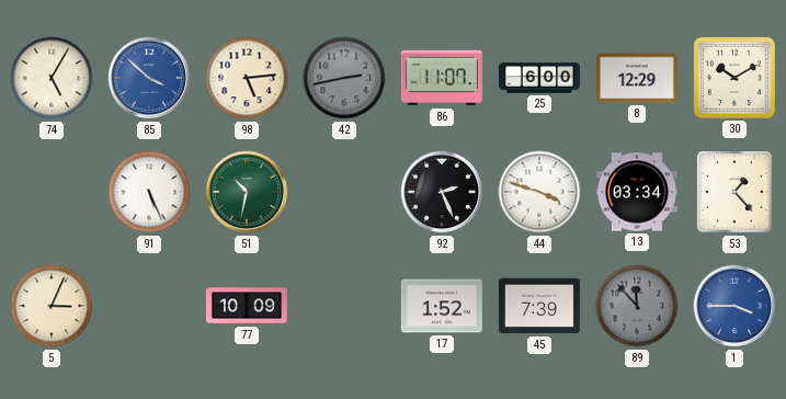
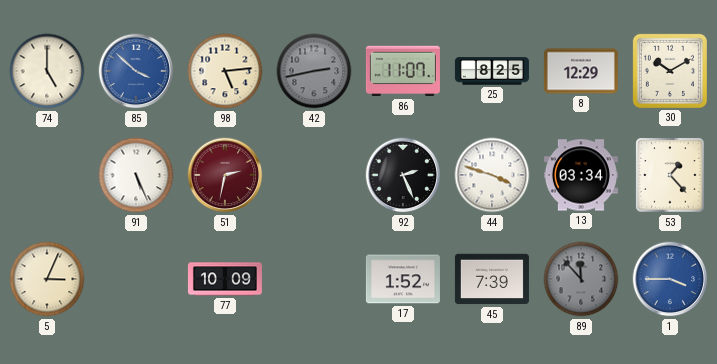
74: 5:05 -> 5:00
25: 6:00 -> 8:25
51: 10:32 -> 2:32
51 dial: green -> burgundy
